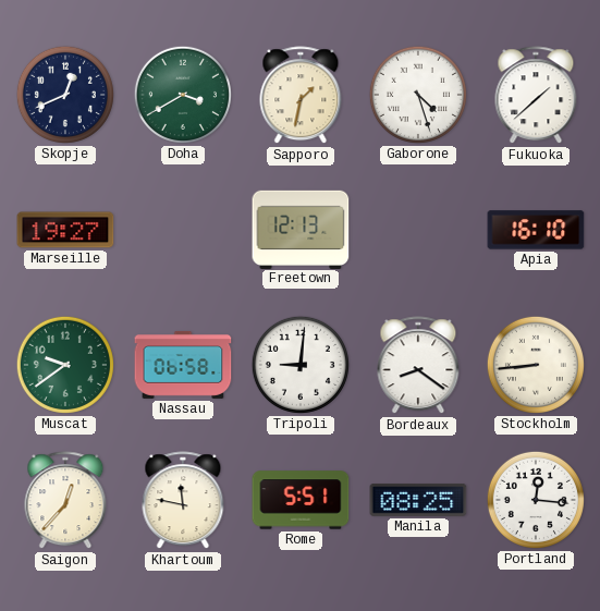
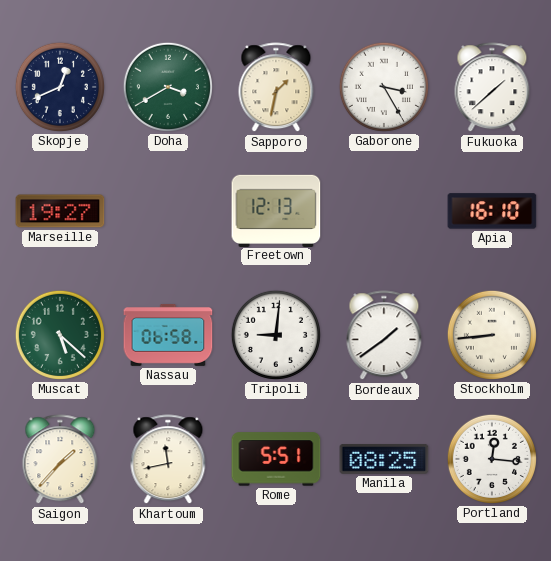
Gaborone: 4:27 -> 3:25
Muscat: 9:39 -> 5:22
Bordeaux: 8:21 -> 1:39
Saigon: 12:37 -> 1:37
Khartoum: 11:47 -> 11:43
